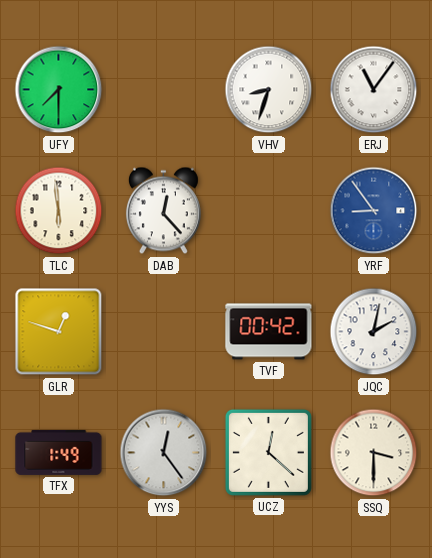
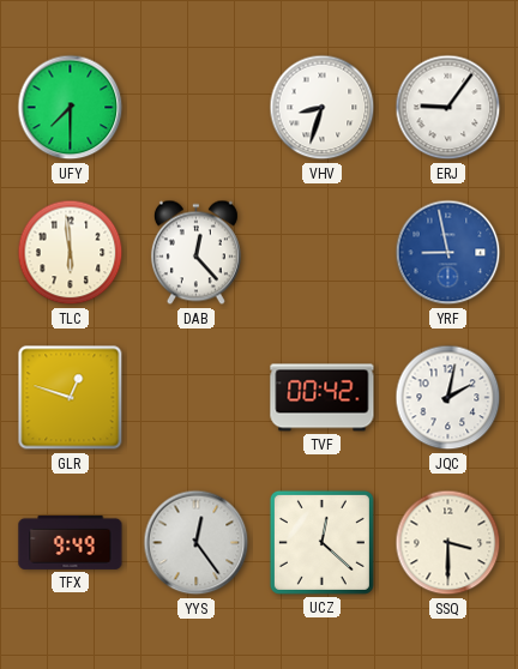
ERJ: 11:06 -> 9:06
YRF: 8:54 -> 8:58
TFX: 1:49 -> 9:49
